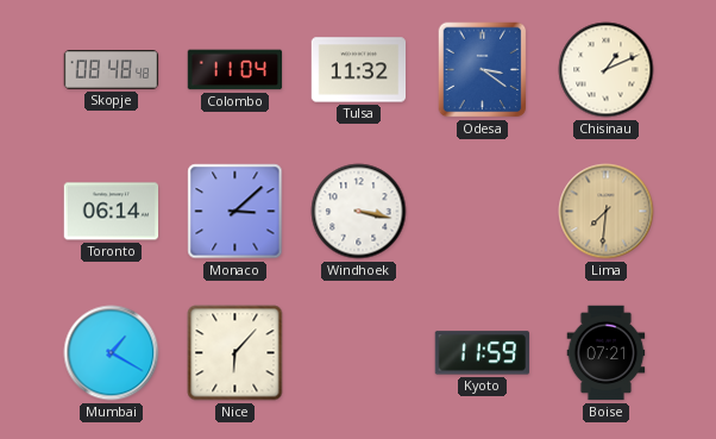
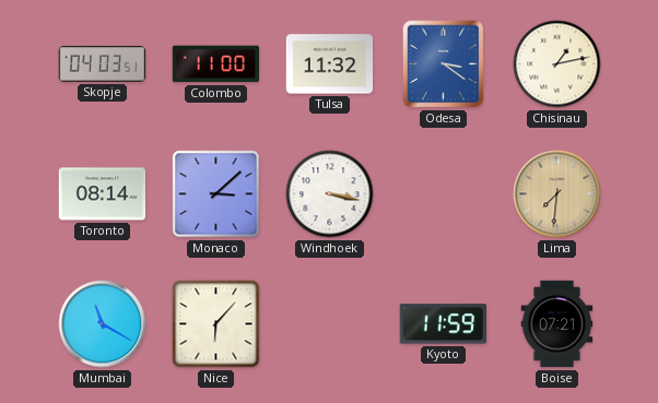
Skopje: 08:48 -> 04:03
Colombo: 11:04 -> 11:00
Chisinau: 1:11 -> 1:13
Toronto: 06:14 -> 08:14
Mumbai: 1:20 -> 11:20
